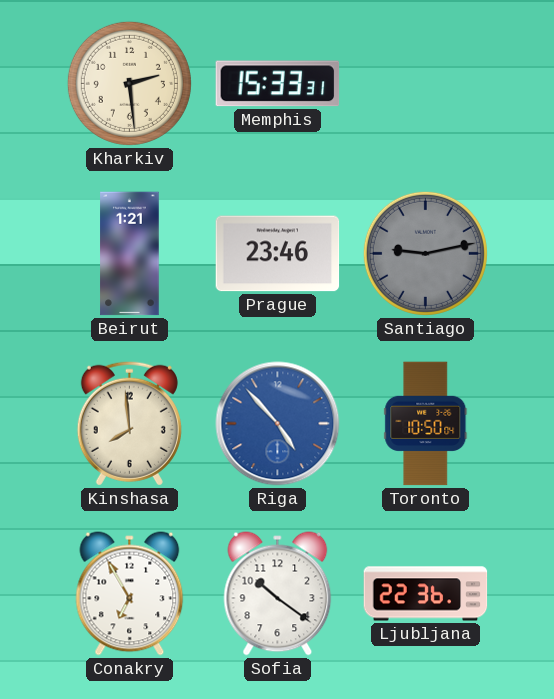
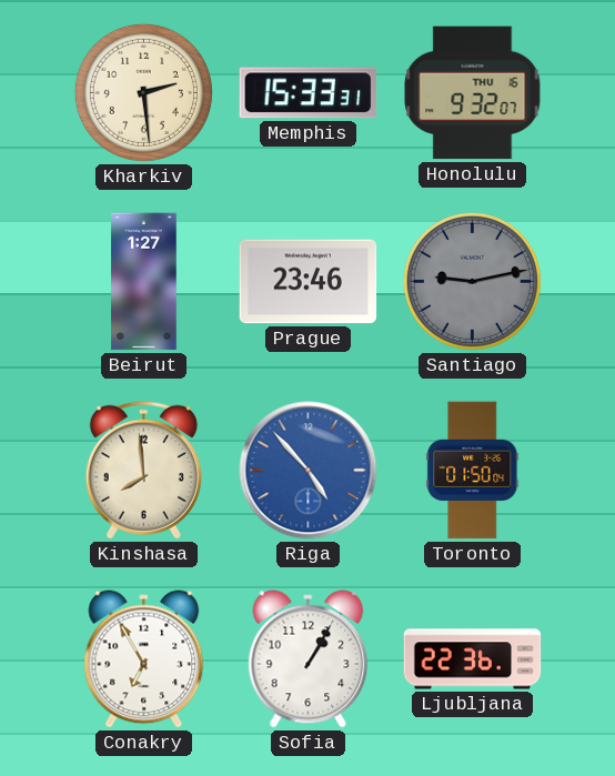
Honolulu: none -> 9:32
Beirut: 1:21 -> 1:27
Toronto: 10:50 -> 01:50
Sofia: 10:21 -> 1:05
